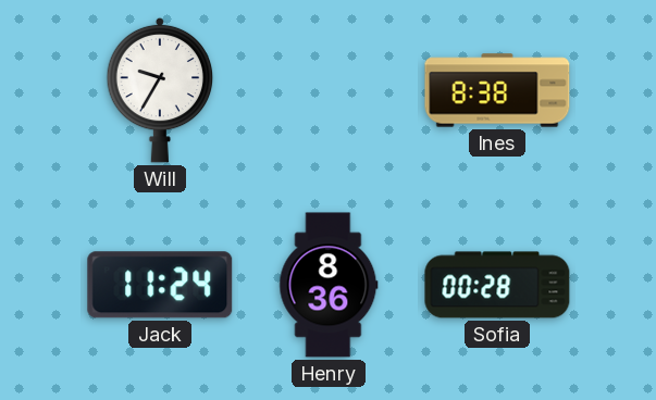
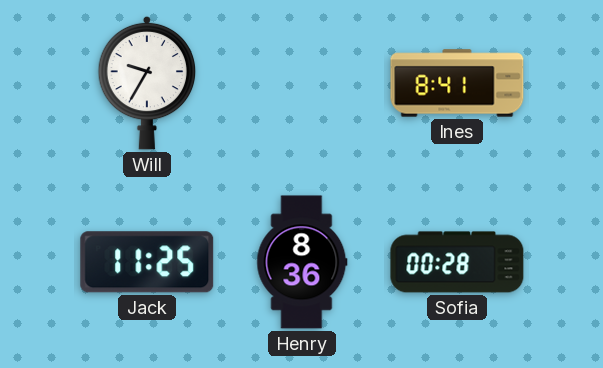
Ines: 8:38 -> 8:41
Jack: 11:24 -> 11:25
